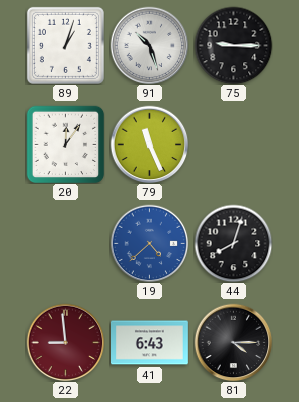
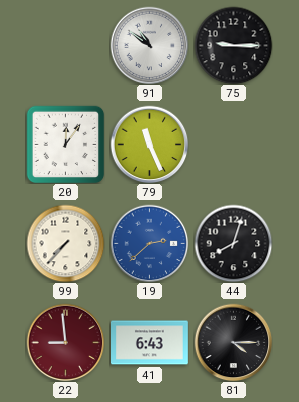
89: 1:03 -> none
91: 10:27 -> 10:51
99: none -> 7:37
19: 4:38 -> 2:38
